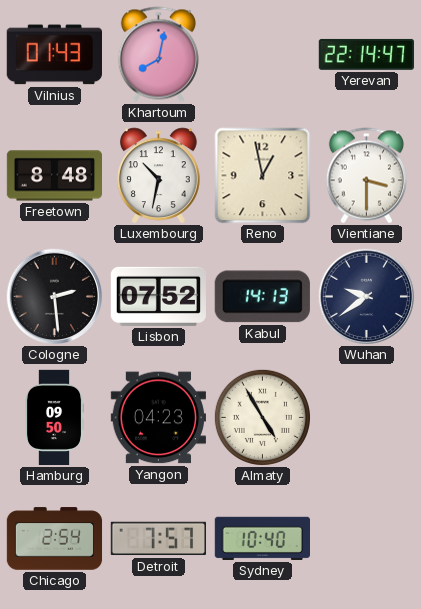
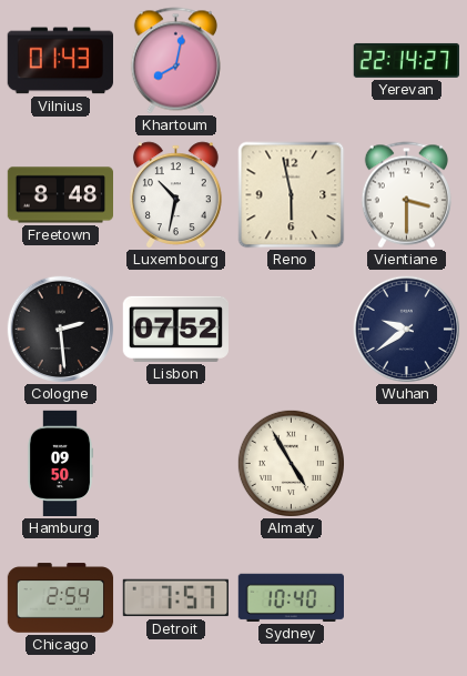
Yerevan: 22:14:47 -> 22:14:27
Reno: 12:58 -> 5:58
Kabul: 14:13 -> none
Yangon: 04:23 -> none
